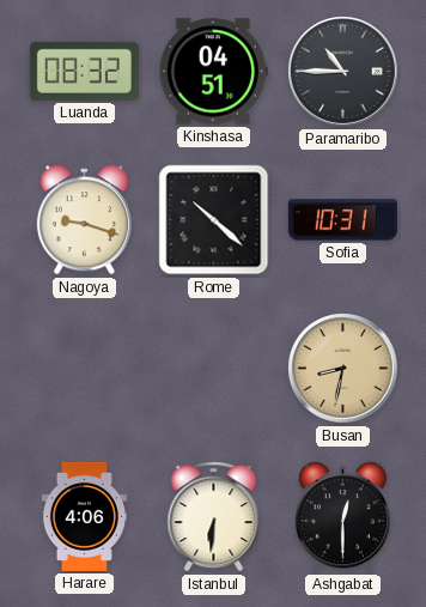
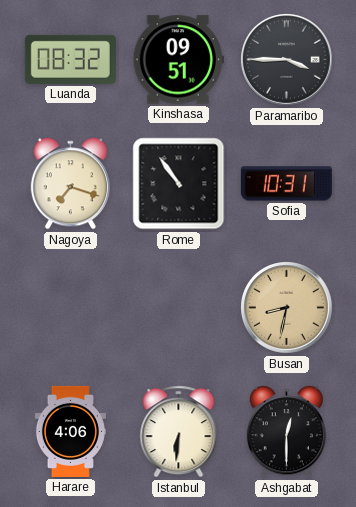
Kinshasa: 04:51 -> 09:51
Paramaribo: 10:45 -> 3:45
Nagoya: 9:18 -> 7:18
Rome: 10:22 -> 10:54
